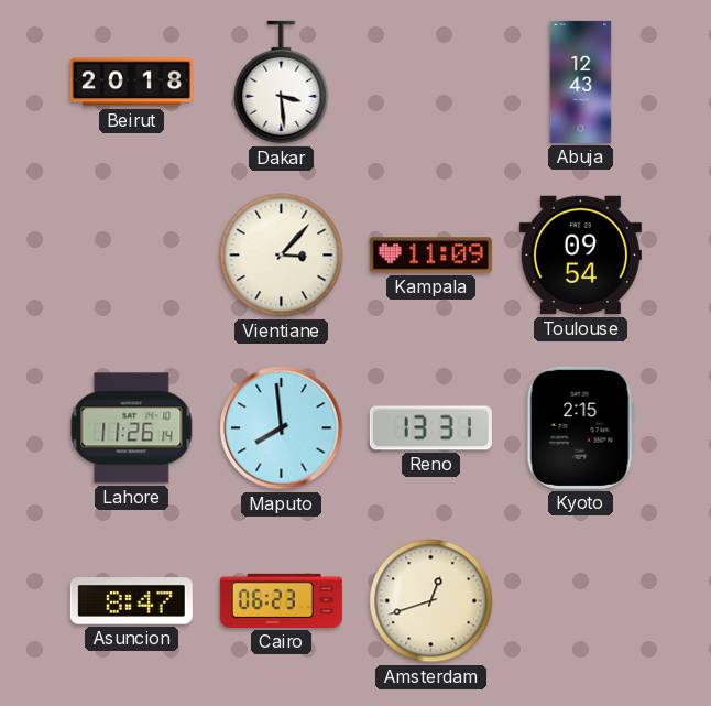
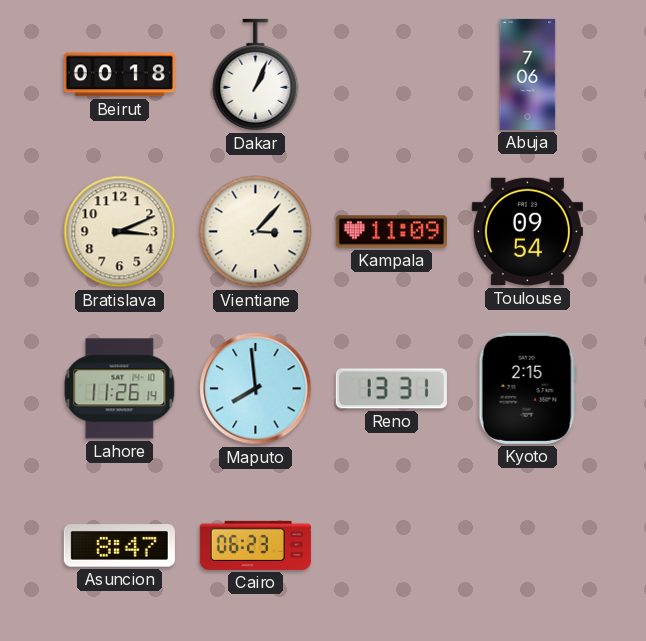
Beirut: 20:18 -> 00:18
Dakar: 3:29 -> 1:04
Abuja: 12:43 -> 7:06
Bratislava: none -> 3:11
Amsterdam: 12:42 -> none
